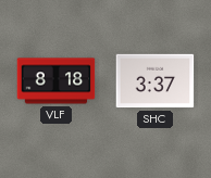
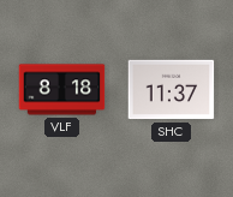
SHC: 3:37 -> 11:37
